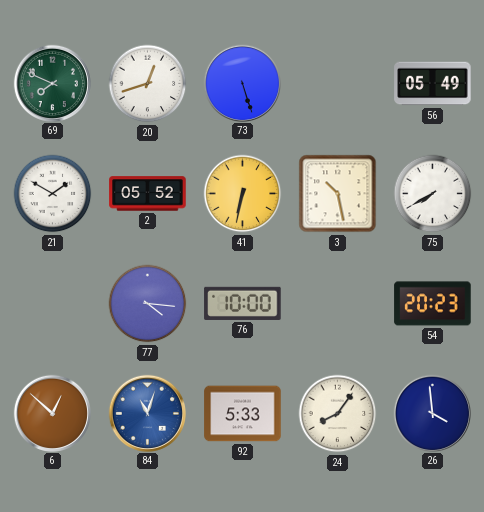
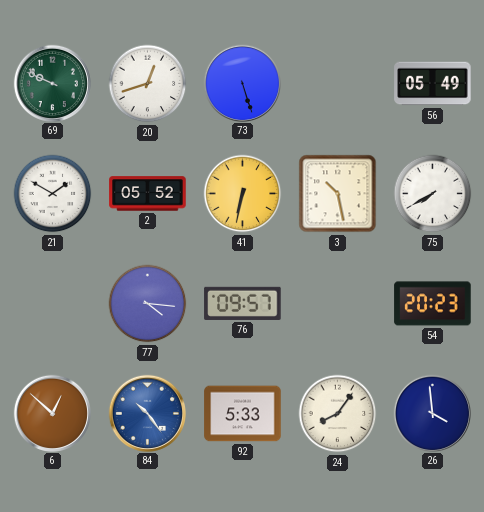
69: 7:49 -> 9:49
76: 10:00 -> 09:57
84: 11:03 -> 10:24
